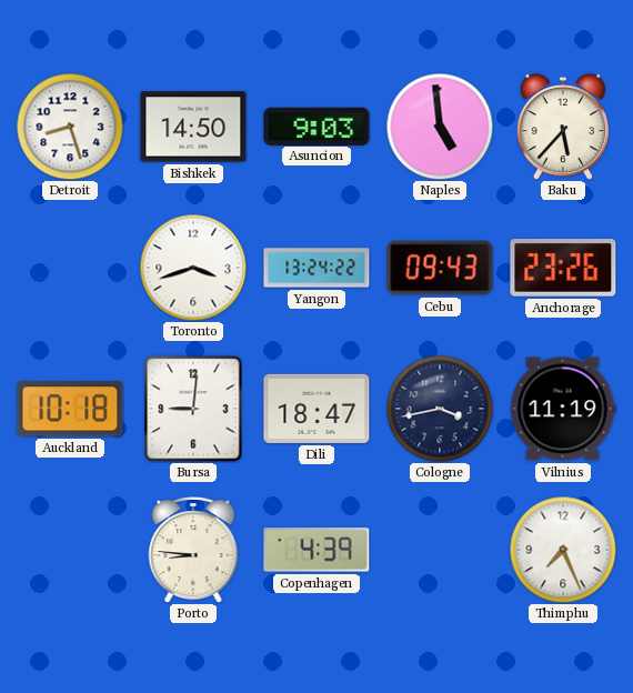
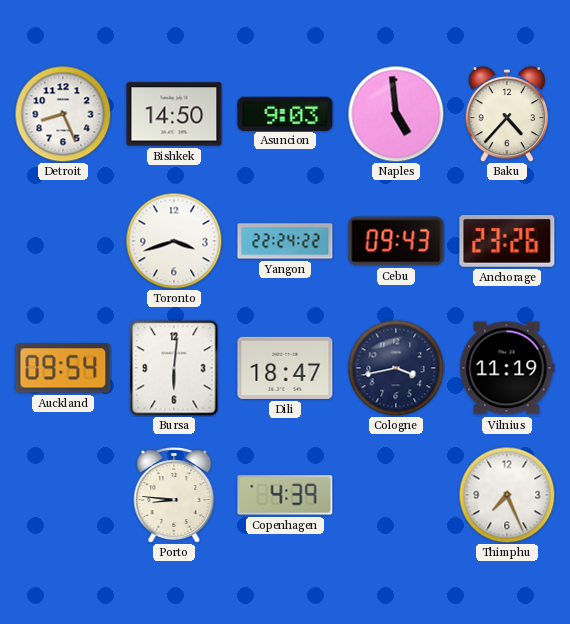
Detroit: 8:27 -> 8:26
Baku: 5:37 -> 4:37
Yangon: 13:24 -> 22:24
Auckland: 10:18 -> 09:54
Bursa: 9:01 -> 6:01
